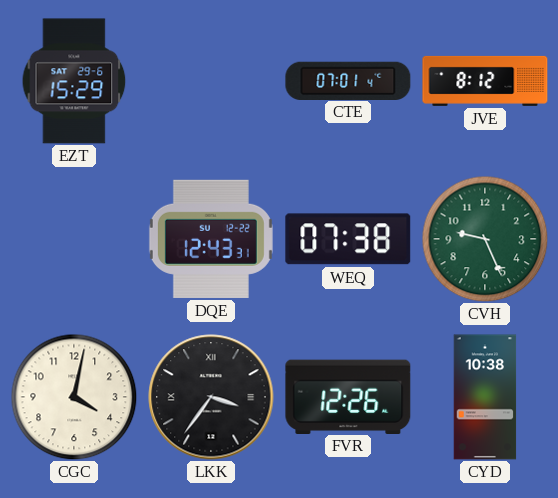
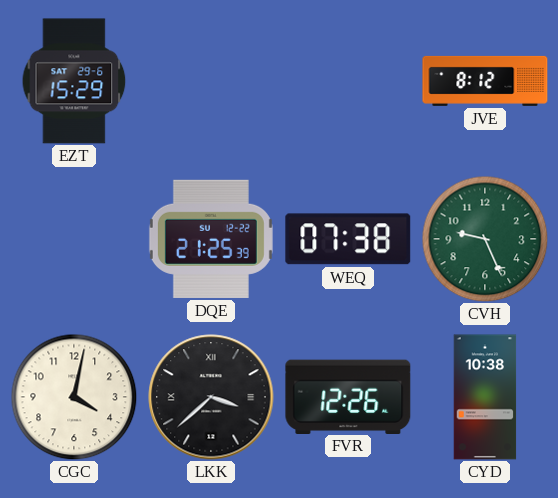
CTE: 07:01 -> none
DQE: 12:43 -> 21:25
LKK: 3:36 -> 3:38
